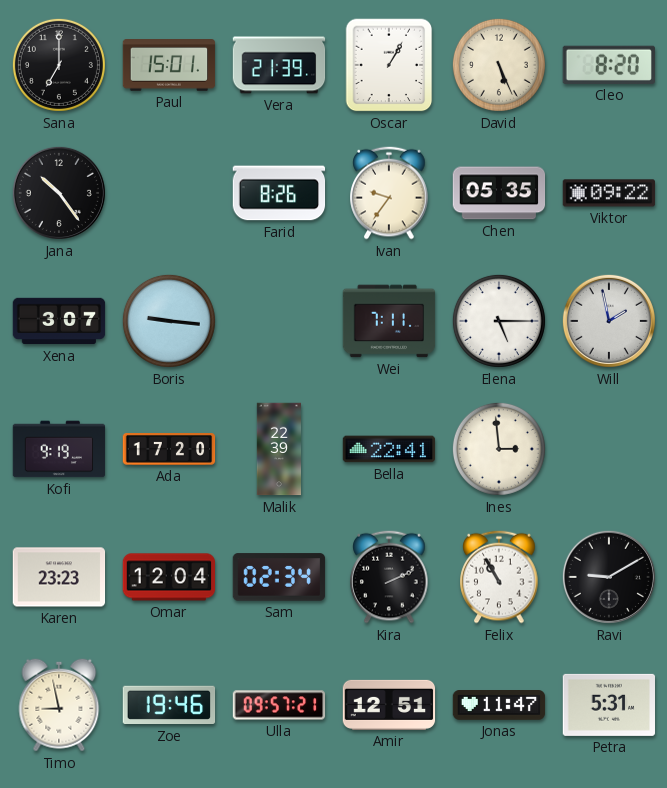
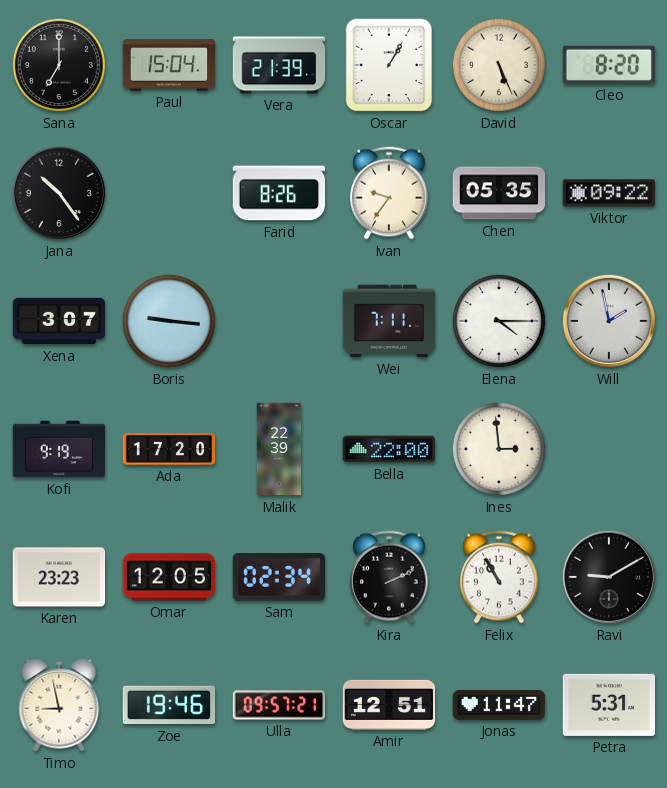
Paul: 15:01 -> 15:04
Elena: 5:15 -> 4:15
Bella: 22:41 -> 22:00
Omar: 12:04 -> 12:05
